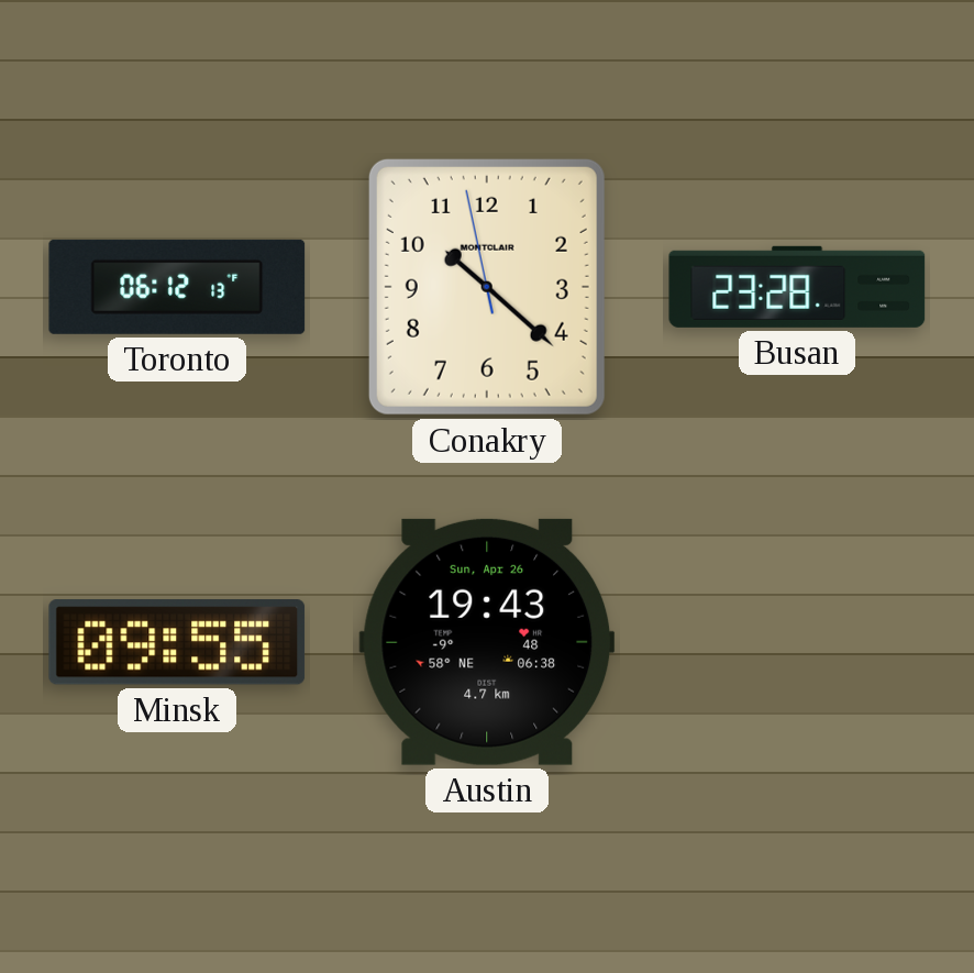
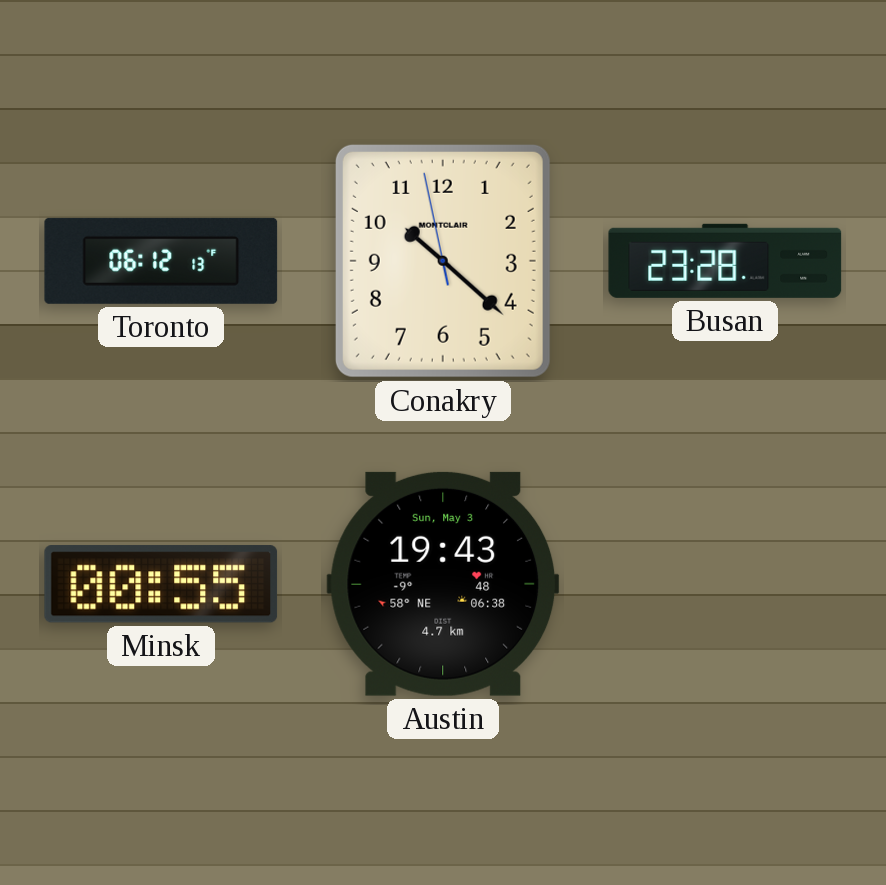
Minsk: 09:55 -> 00:55
Austin date: Sun, Apr 26 -> Sun, May 3
